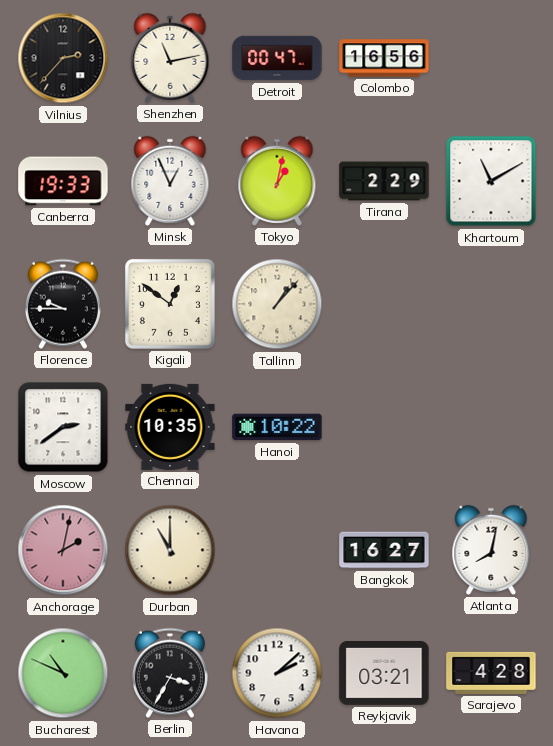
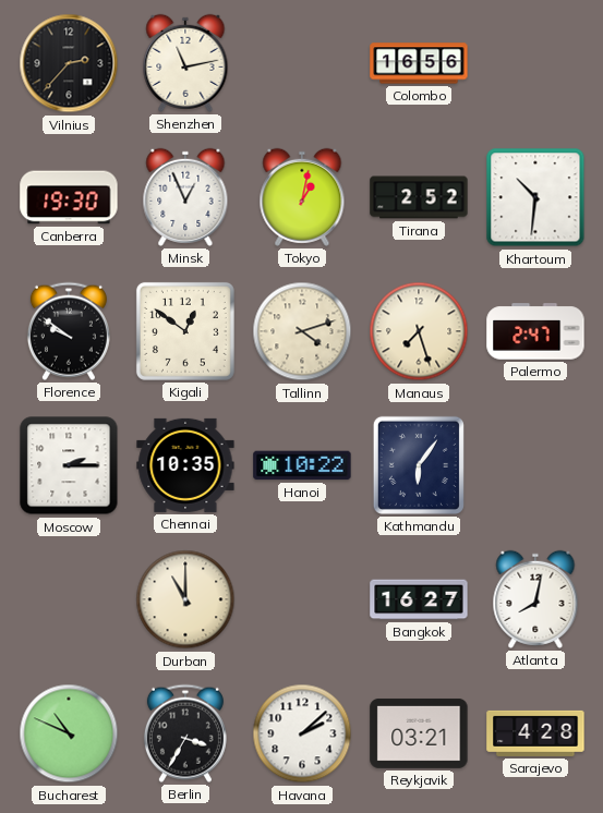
Detroit: 00:47 -> none
Canberra: 19:33 -> 19:30
Tirana: 2:29 -> 2:52
Khartoum: 11:10 -> 10:31
Florence: 9:45 -> 9:51
Tallinn: 1:07 -> 4:12
Manaus: none -> 7:27
Palermo: none -> 2:47
Moscow: 2:39 -> 2:15
Kathmandu: none -> 6:06
Anchorage: 2:02 -> none
